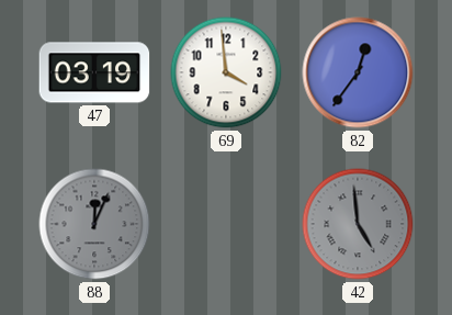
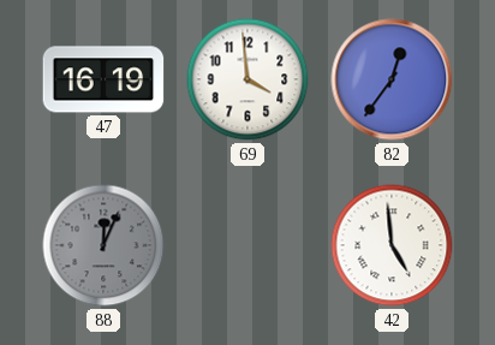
47: 03:19 -> 16:19
42 dial: grey -> white
